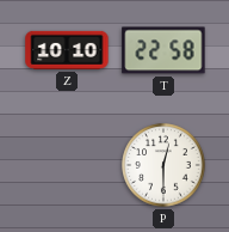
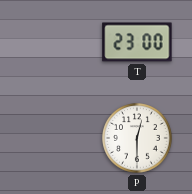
Z: 10:10 -> none
T: 22:58 -> 23:00
